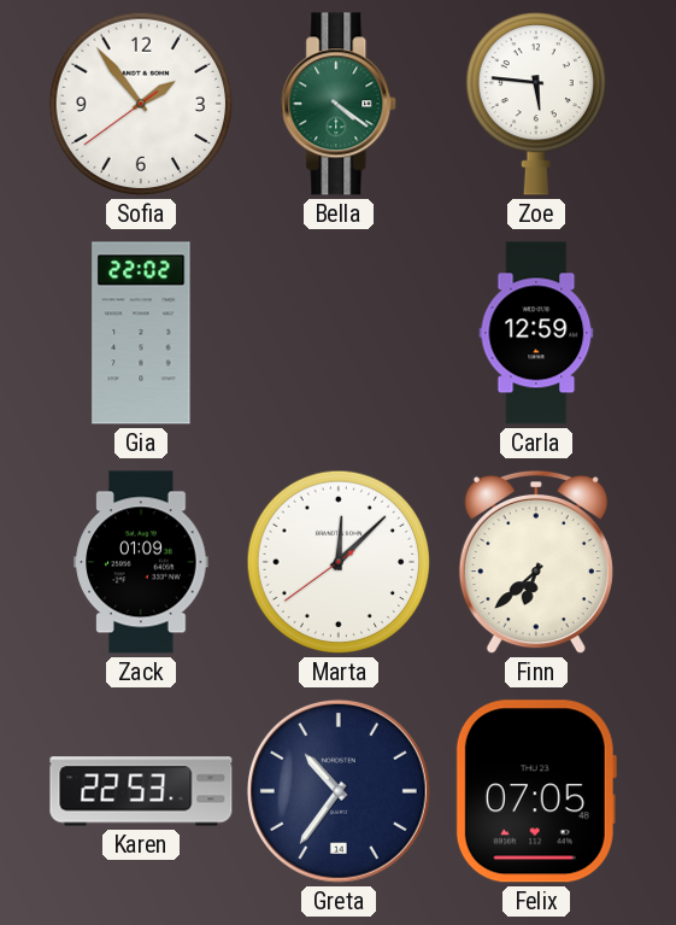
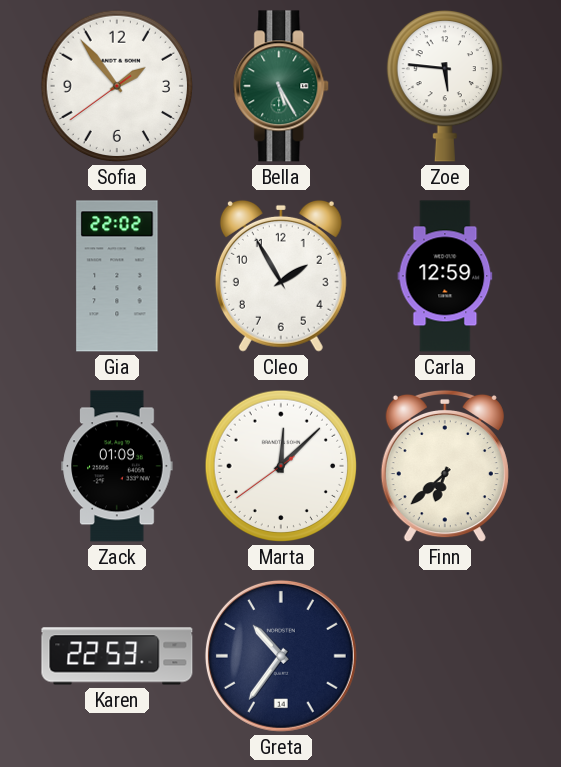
Bella: 4:21 -> 5:25
Cleo: none -> 1:55
Felix: 07:05 -> none
